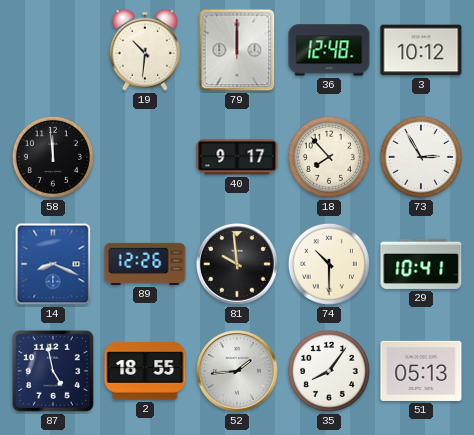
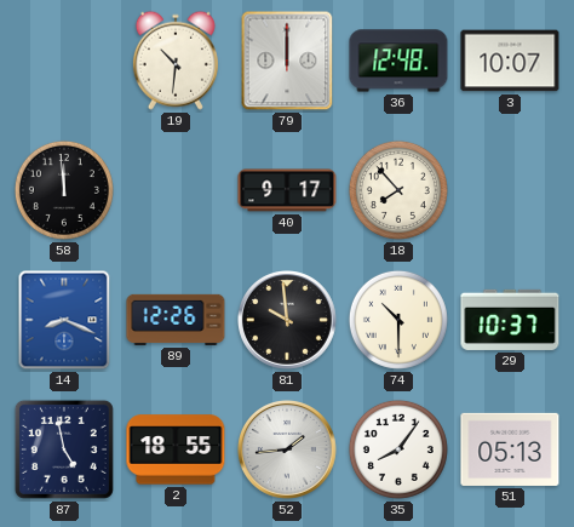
3: 10:12 -> 10:07
73: 2:55 -> none
29: 10:41 -> 10:37
